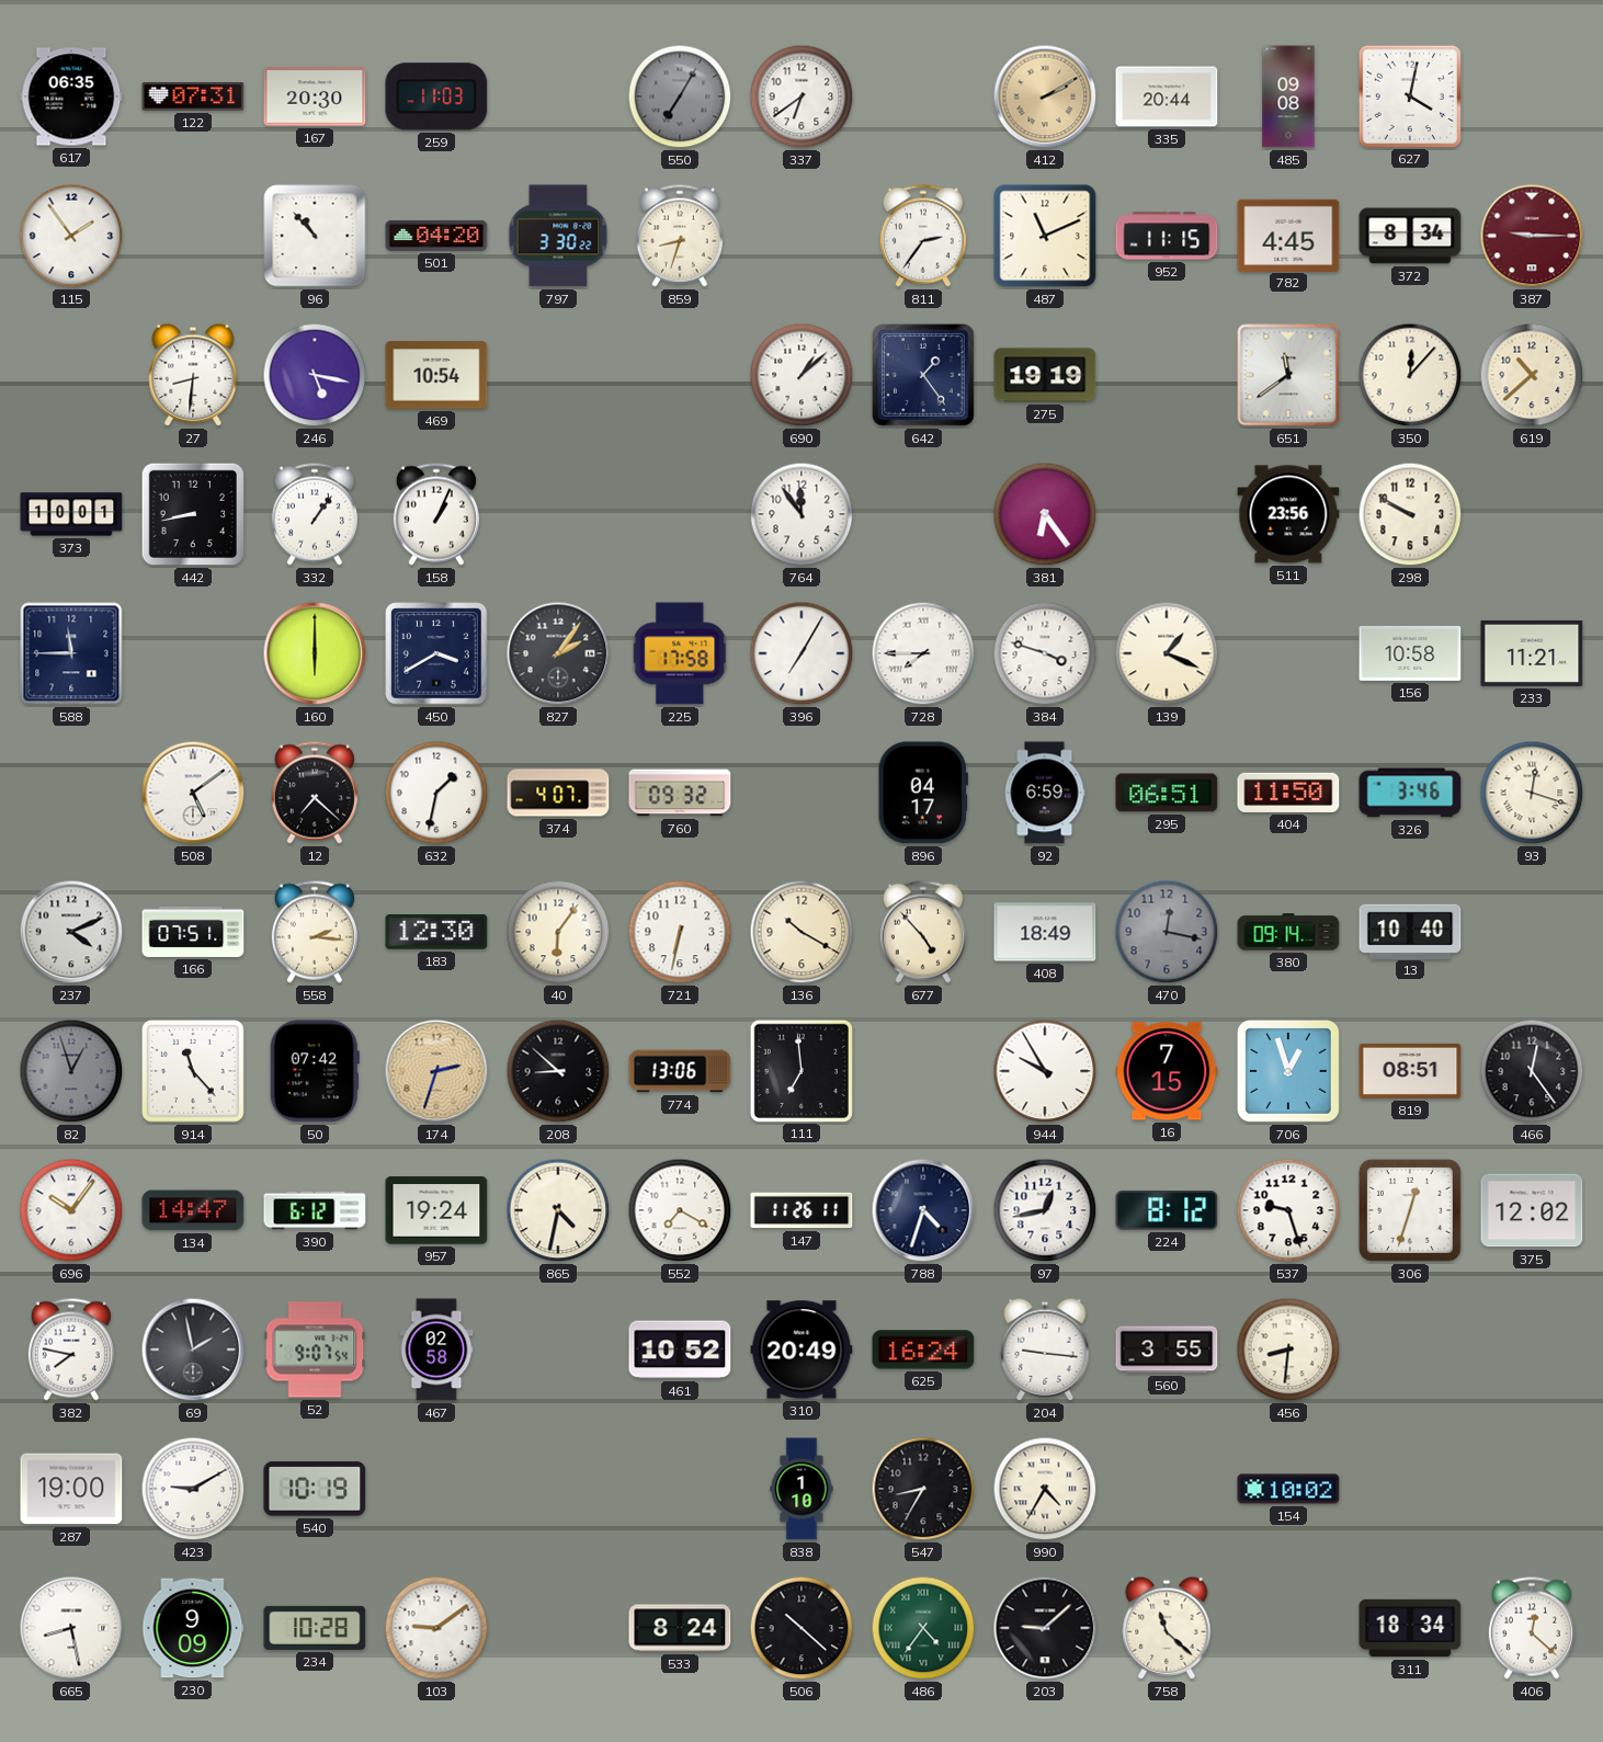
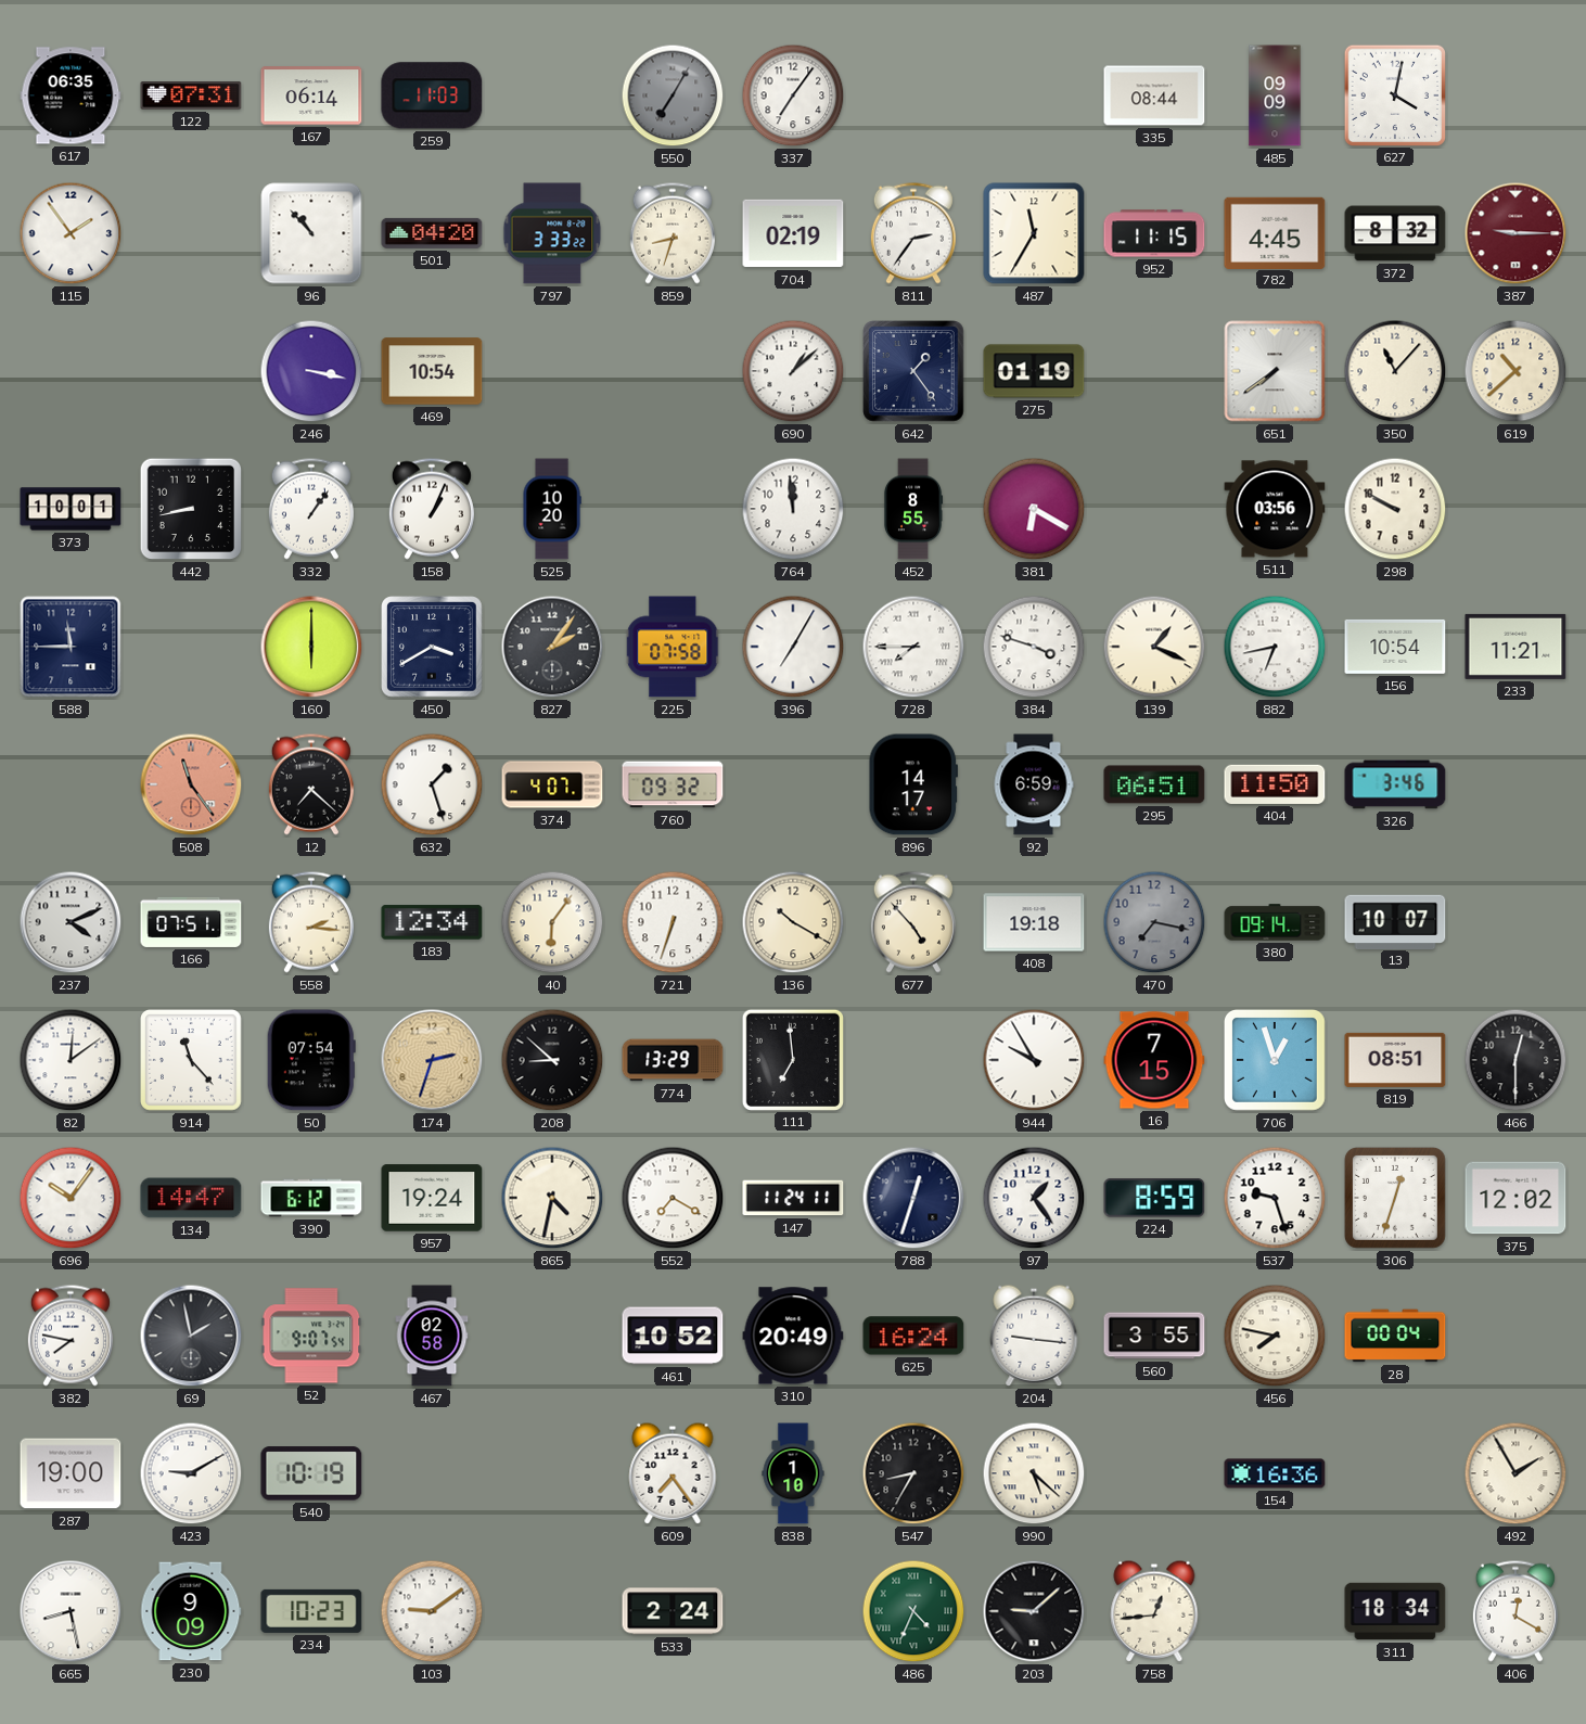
167: 20:30 -> 06:14
337: 6:39 -> 7:06
412: 2:10 -> none
335: 20:44 -> 08:44
485: 09:08 -> 09:09
797: 3:30 -> 3:33
704: none -> 02:19
487: 11:11 -> 11:35
372: 8:34 -> 8:32
27: 8:31 -> none
246: 5:17 -> 3:17
275: 19:19 -> 01:19
651: 11:39 -> 7:39
350: 12:07 -> 11:07
525: none -> 10:20
764: 11:54 -> 11:59
452: none -> 8:55
381: 6:24 -> 6:20
511: 23:56 -> 03:56
225: 17:58 -> 07:58
882: none -> 6:43
156: 10:58 -> 10:54
508: 5:09 -> 11:24
508 dial: white -> salmon
632: 1:32 -> 1:27
896: 04:17 -> 14:17
93: 12:18 -> none
183: 12:30 -> 12:34
721: 6:32 -> 6:33
408: 18:49 -> 19:18
470: 12:17 -> 7:17
13: 10:40 -> 10:07
82: 12:57 -> 12:09
82 dial: grey -> white
50: 07:42 -> 07:54
774: 13:06 -> 13:29
466: 12:24 -> 12:30
147: 11:26 -> 11:24
788: 4:33 -> 12:33
97: 12:43 -> 1:24
224: 8:12 -> 8:59
456: 8:31 -> 7:47
28: none -> 00:04
609: none -> 7:24
990: 4:35 -> 5:22
154: 10:02 -> 16:36
492: none -> 1:55
234: 10:28 -> 10:23
533: 8:24 -> 2:24
506: 10:22 -> none
486: 4:36 -> 4:34
758: 11:22 -> 12:44
406: 12:22 -> 12:20
